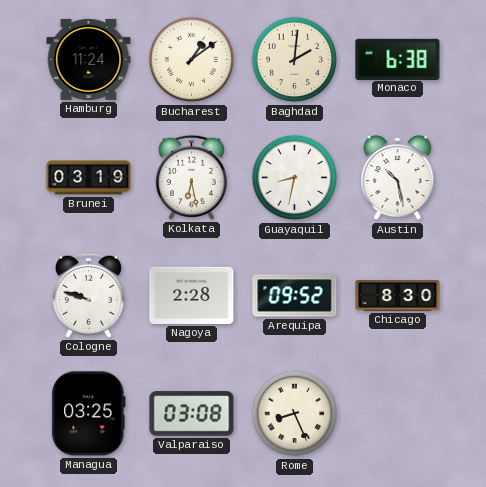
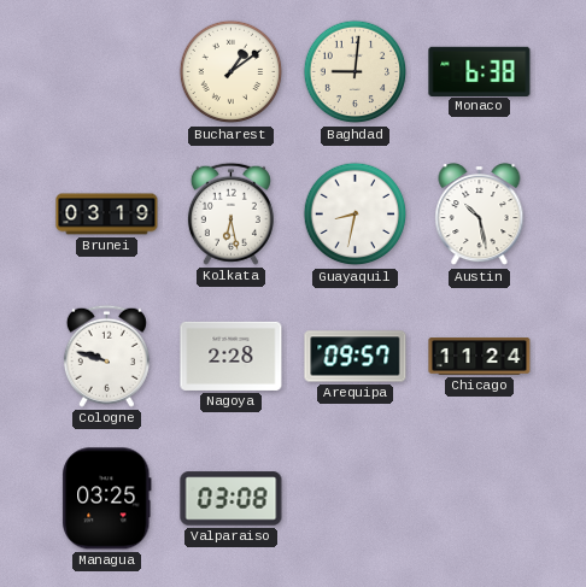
Hamburg: 11:24 -> none
Baghdad: 2:01 -> 9:01
Arequipa: 09:52 -> 09:57
Chicago: 8:30 -> 11:24
Rome: 8:26 -> none
